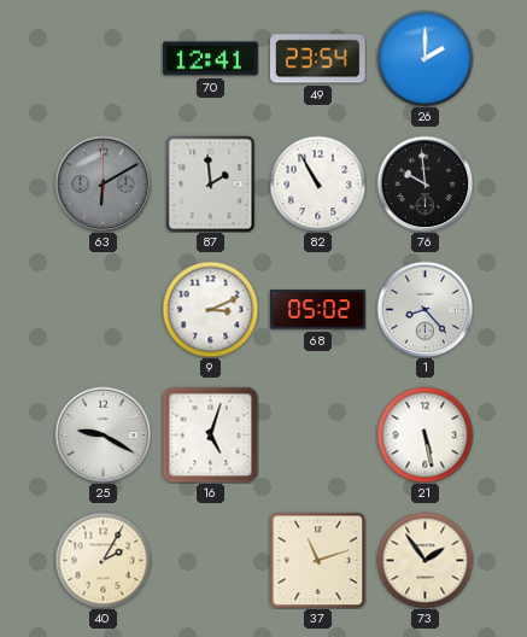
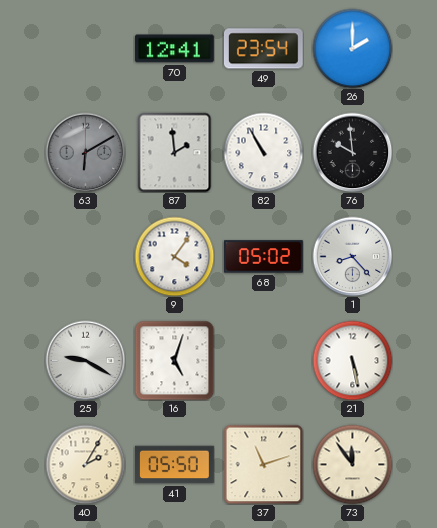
9: 3:11 -> 4:06
41: none -> 05:50
73: 1:54 -> 11:54
